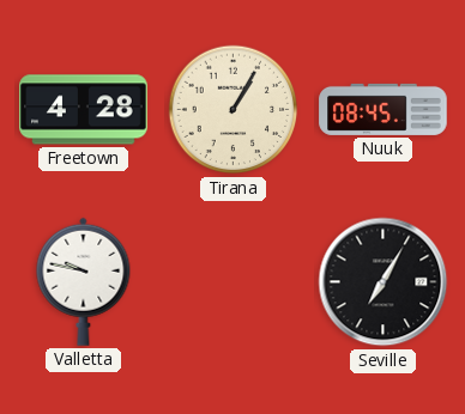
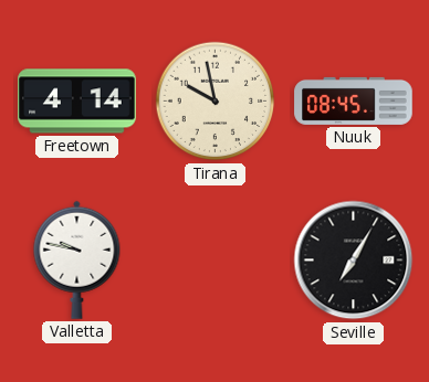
Freetown: 4:28 -> 4:14
Tirana: 1:05 -> 9:58
